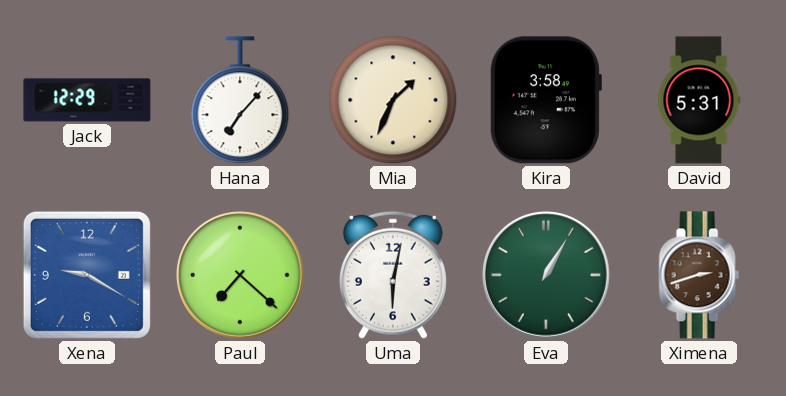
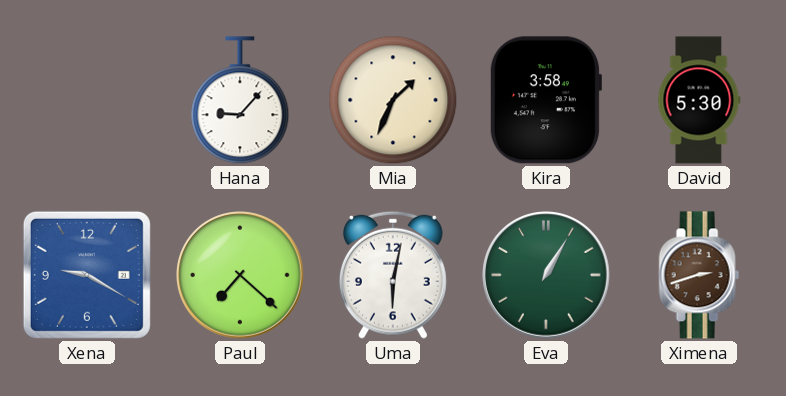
Jack: 12:29 -> none
Hana: 7:07 -> 9:07
David: 5:31 -> 5:30
